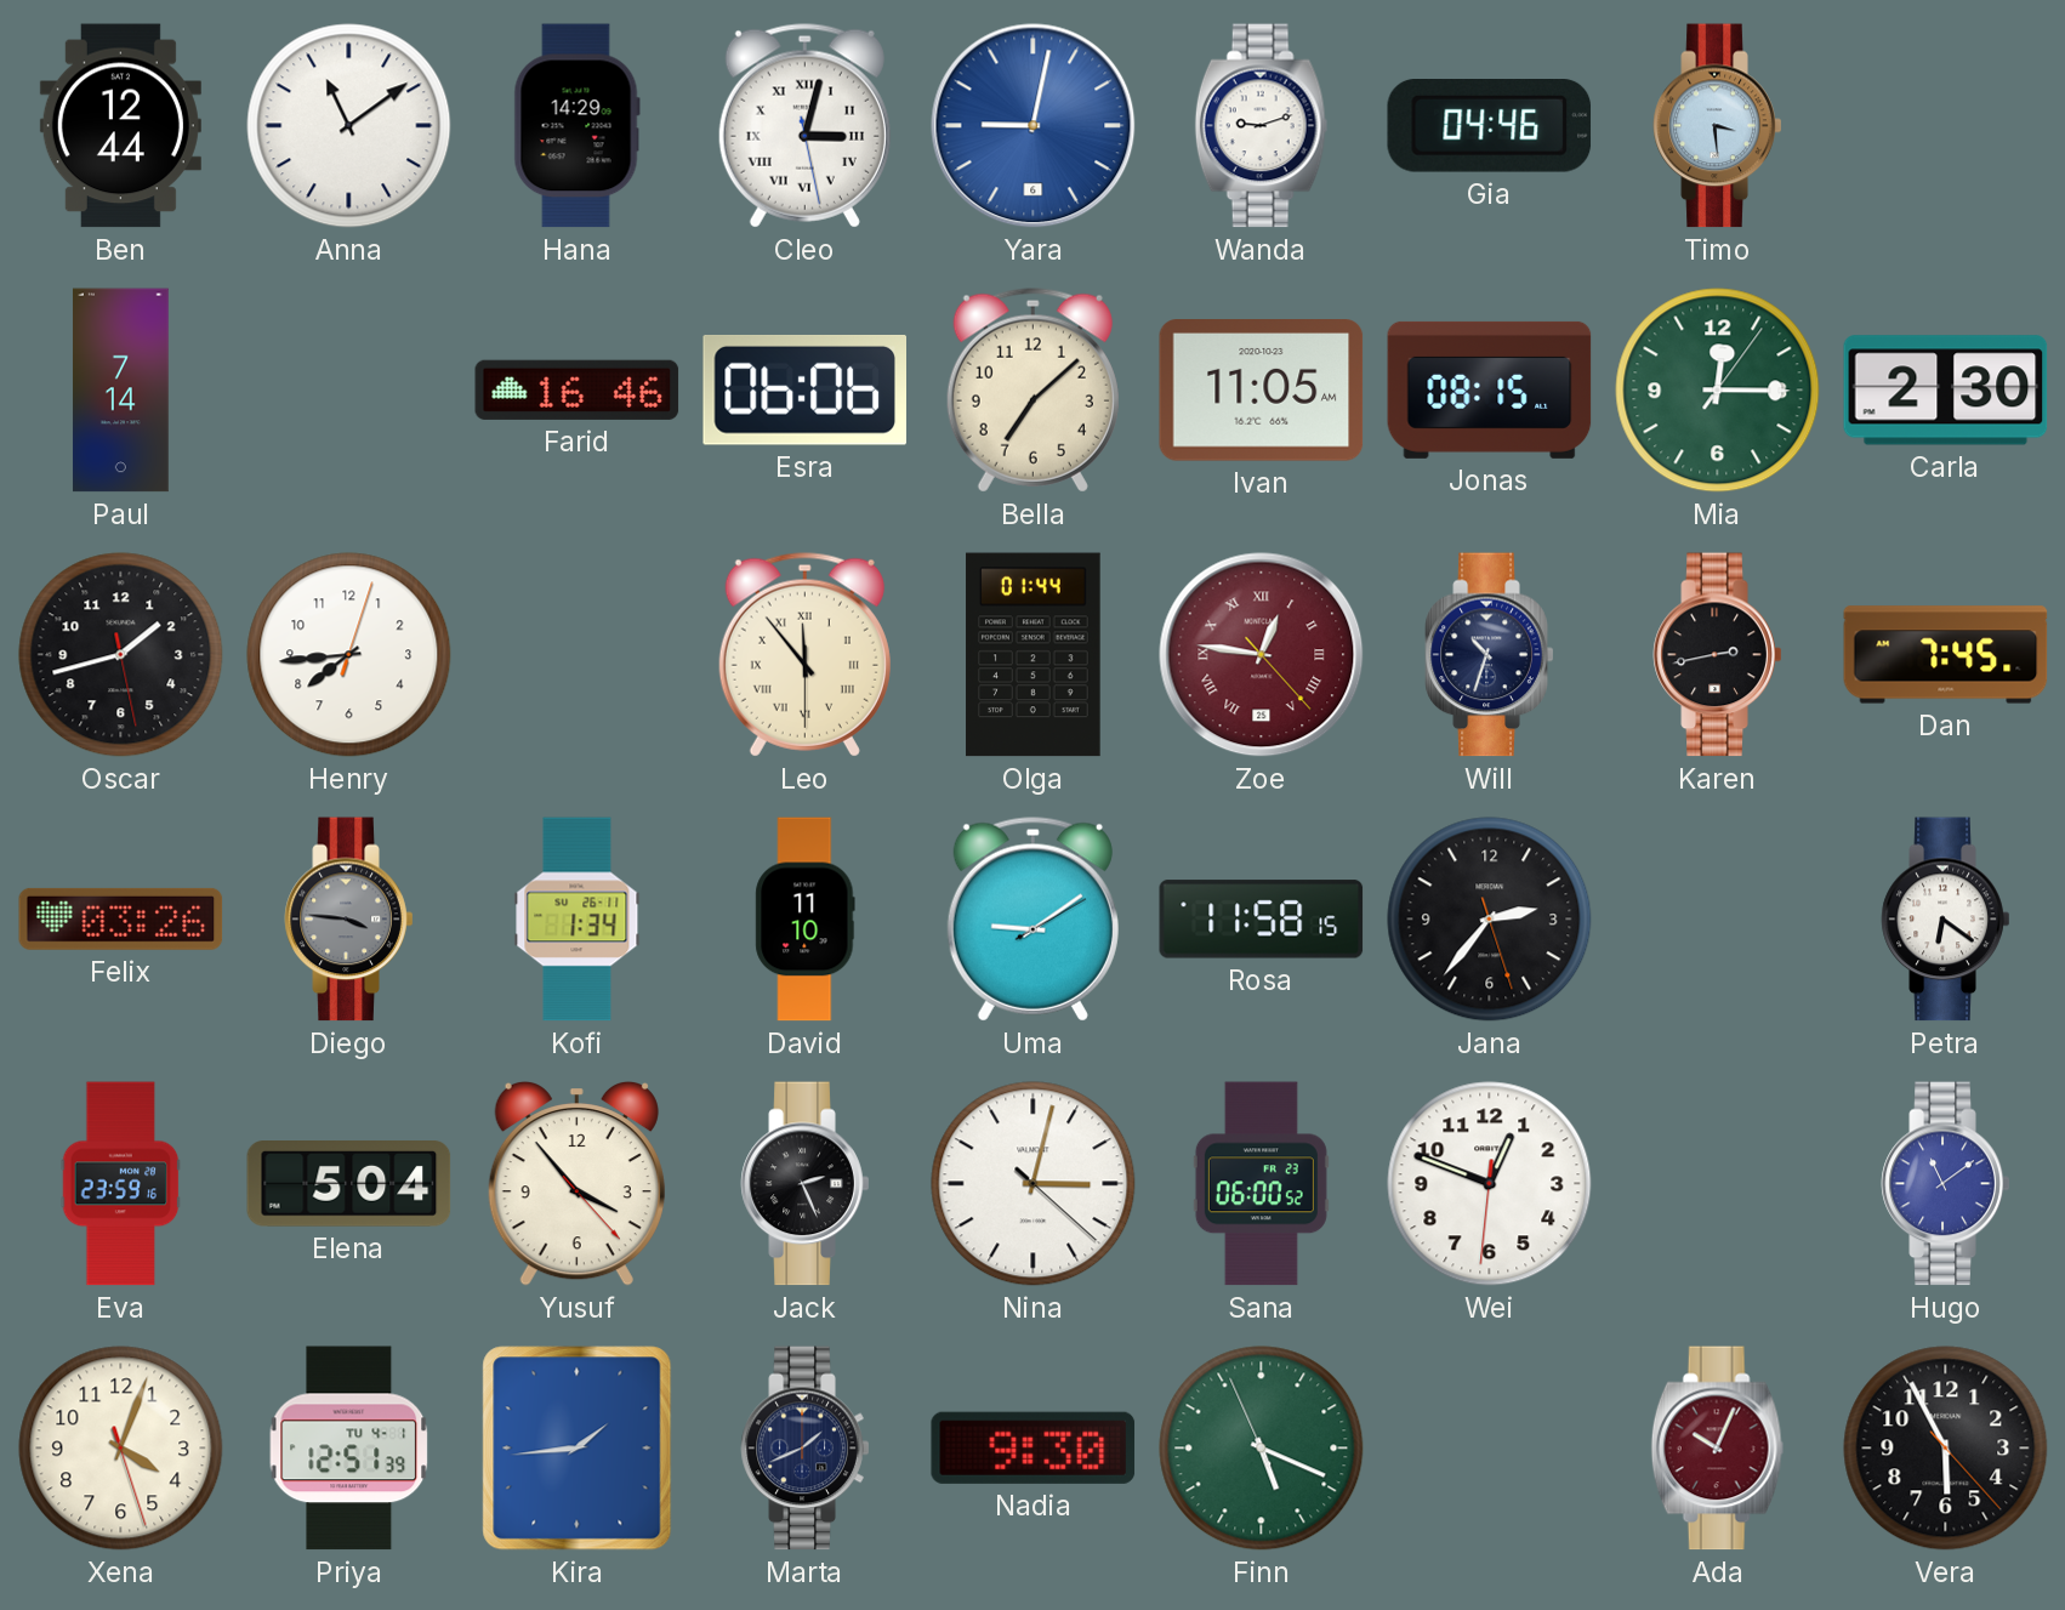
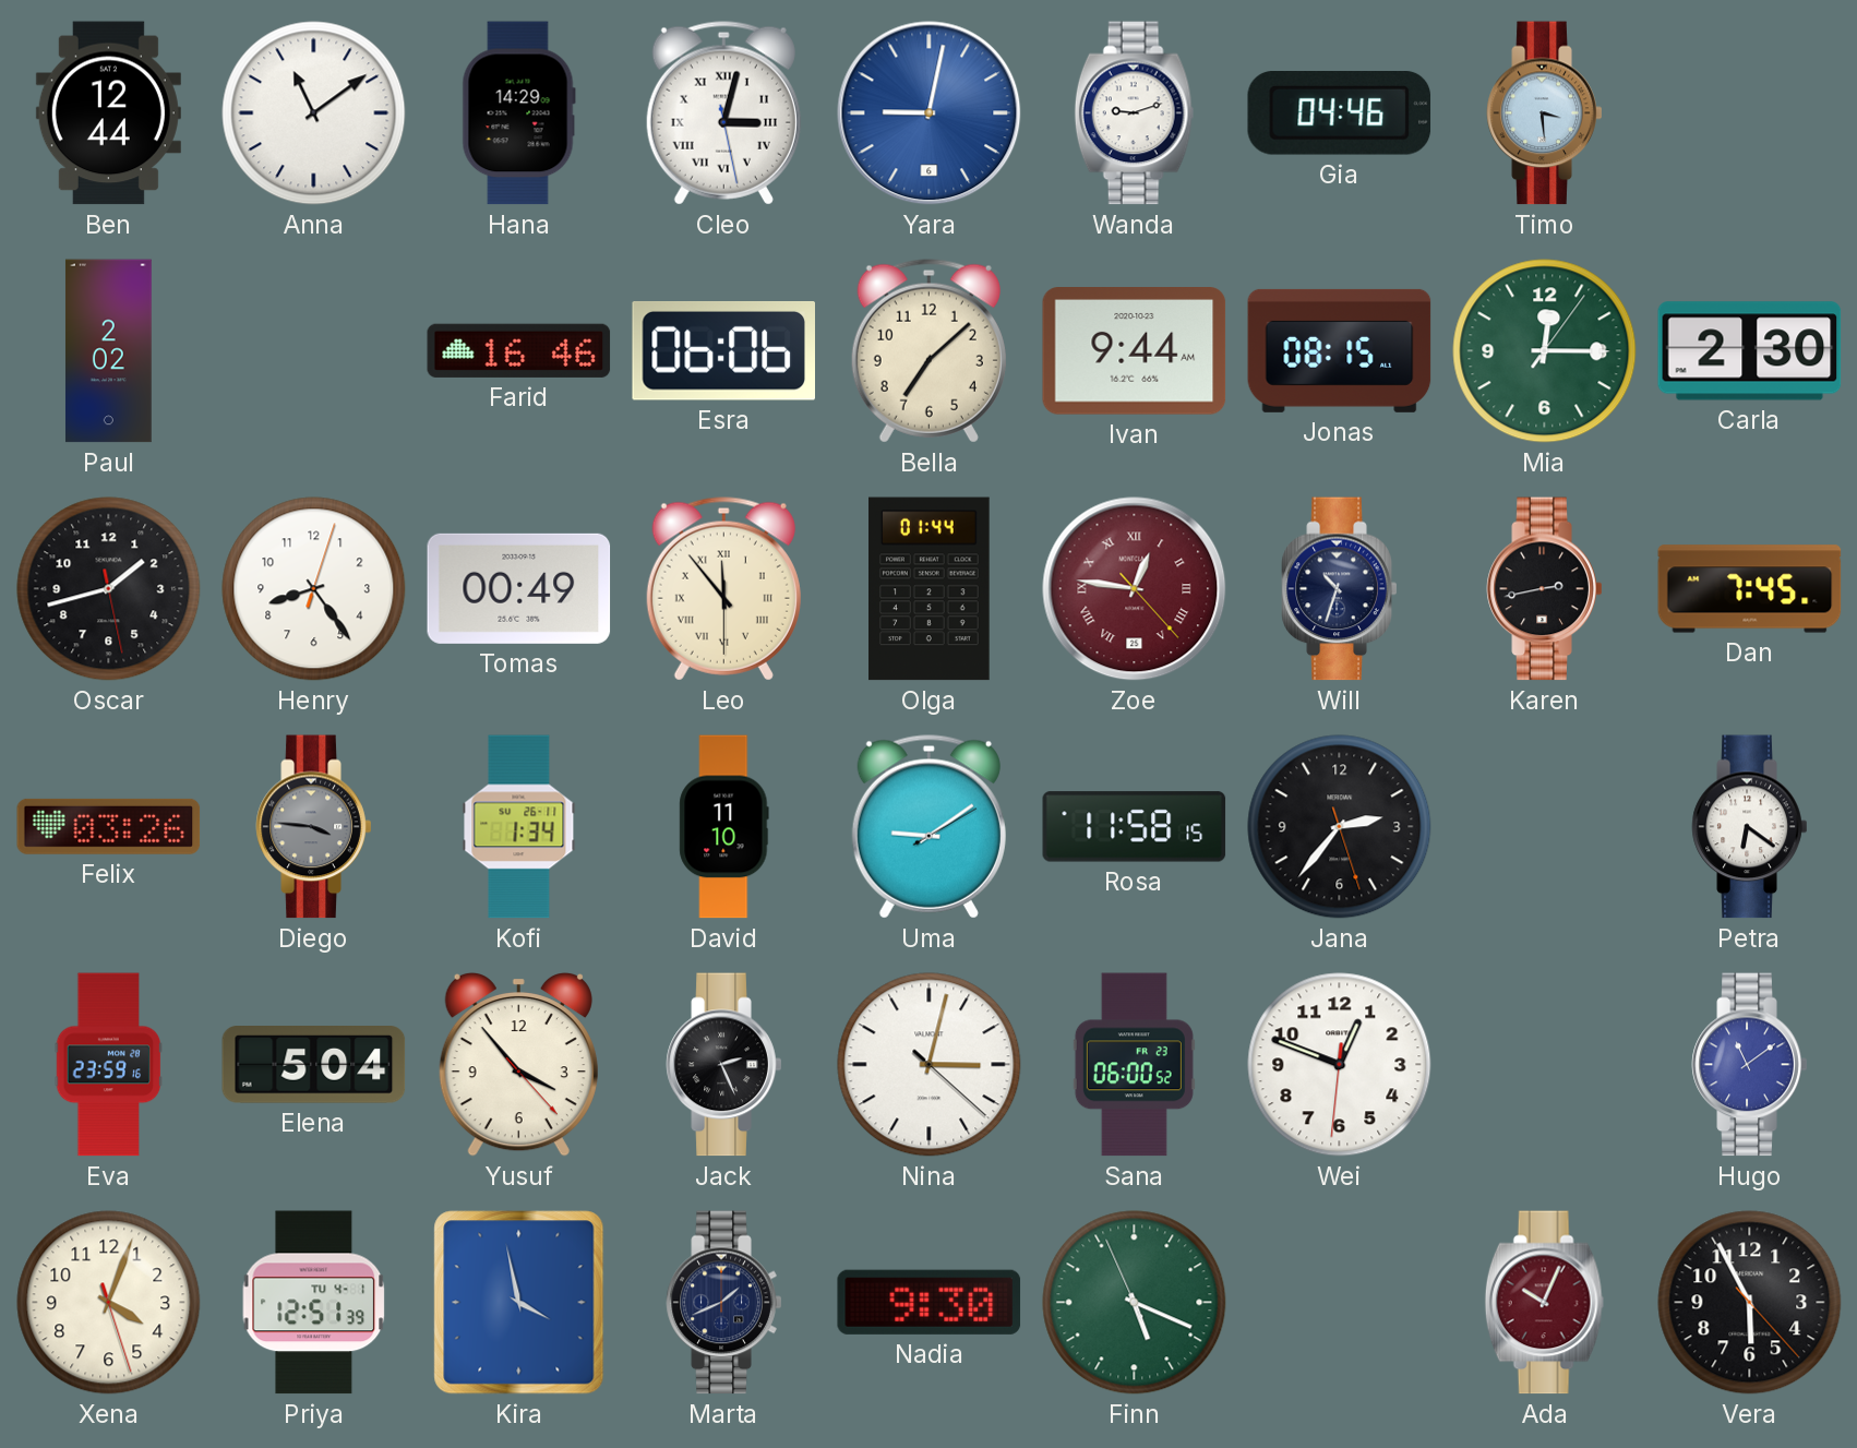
Paul: 7:14 -> 2:02
Ivan: 11:05 -> 9:44
Henry: 7:44 -> 8:24
Tomas: none -> 00:49
Kira: 1:44 -> 3:58
